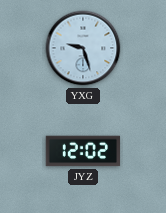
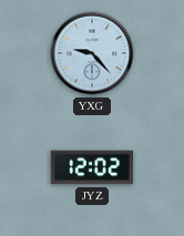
YXG: 9:27 -> 9:23
